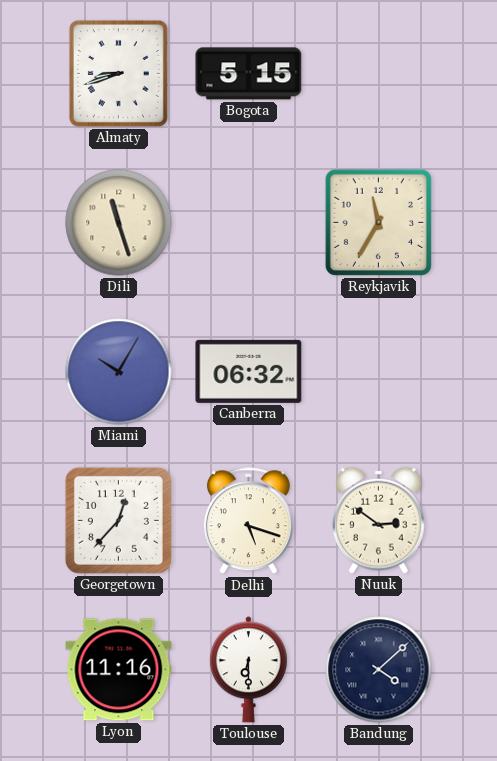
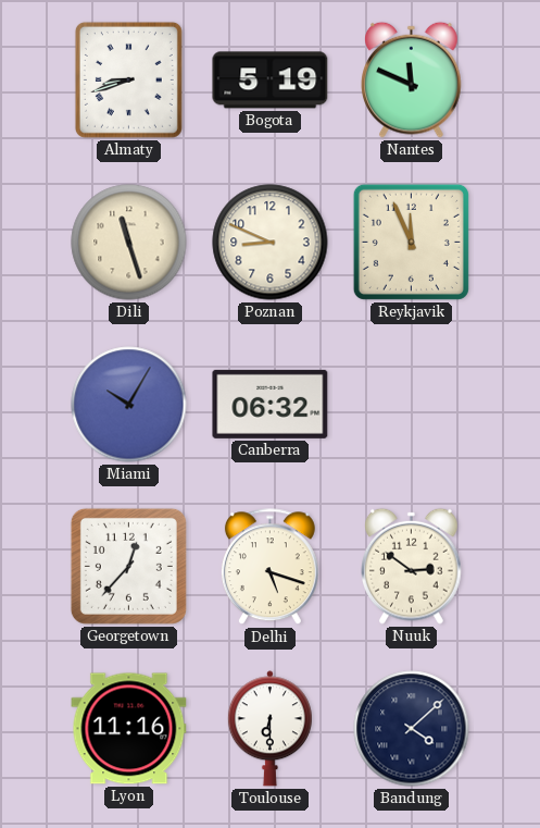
Bogota: 5:15 -> 5:19
Nantes: none -> 11:49
Poznan: none -> 8:49
Reykjavik: 11:35 -> 11:56
